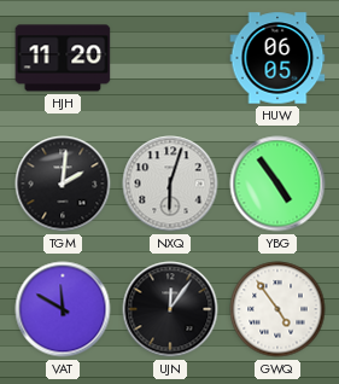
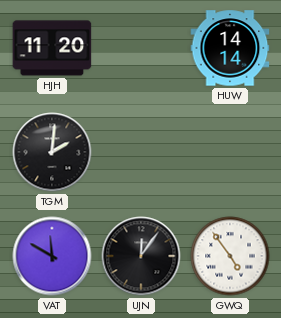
HUW: 06:05 -> 14:14
NXQ: 6:03 -> none
YBG: 4:54 -> none
